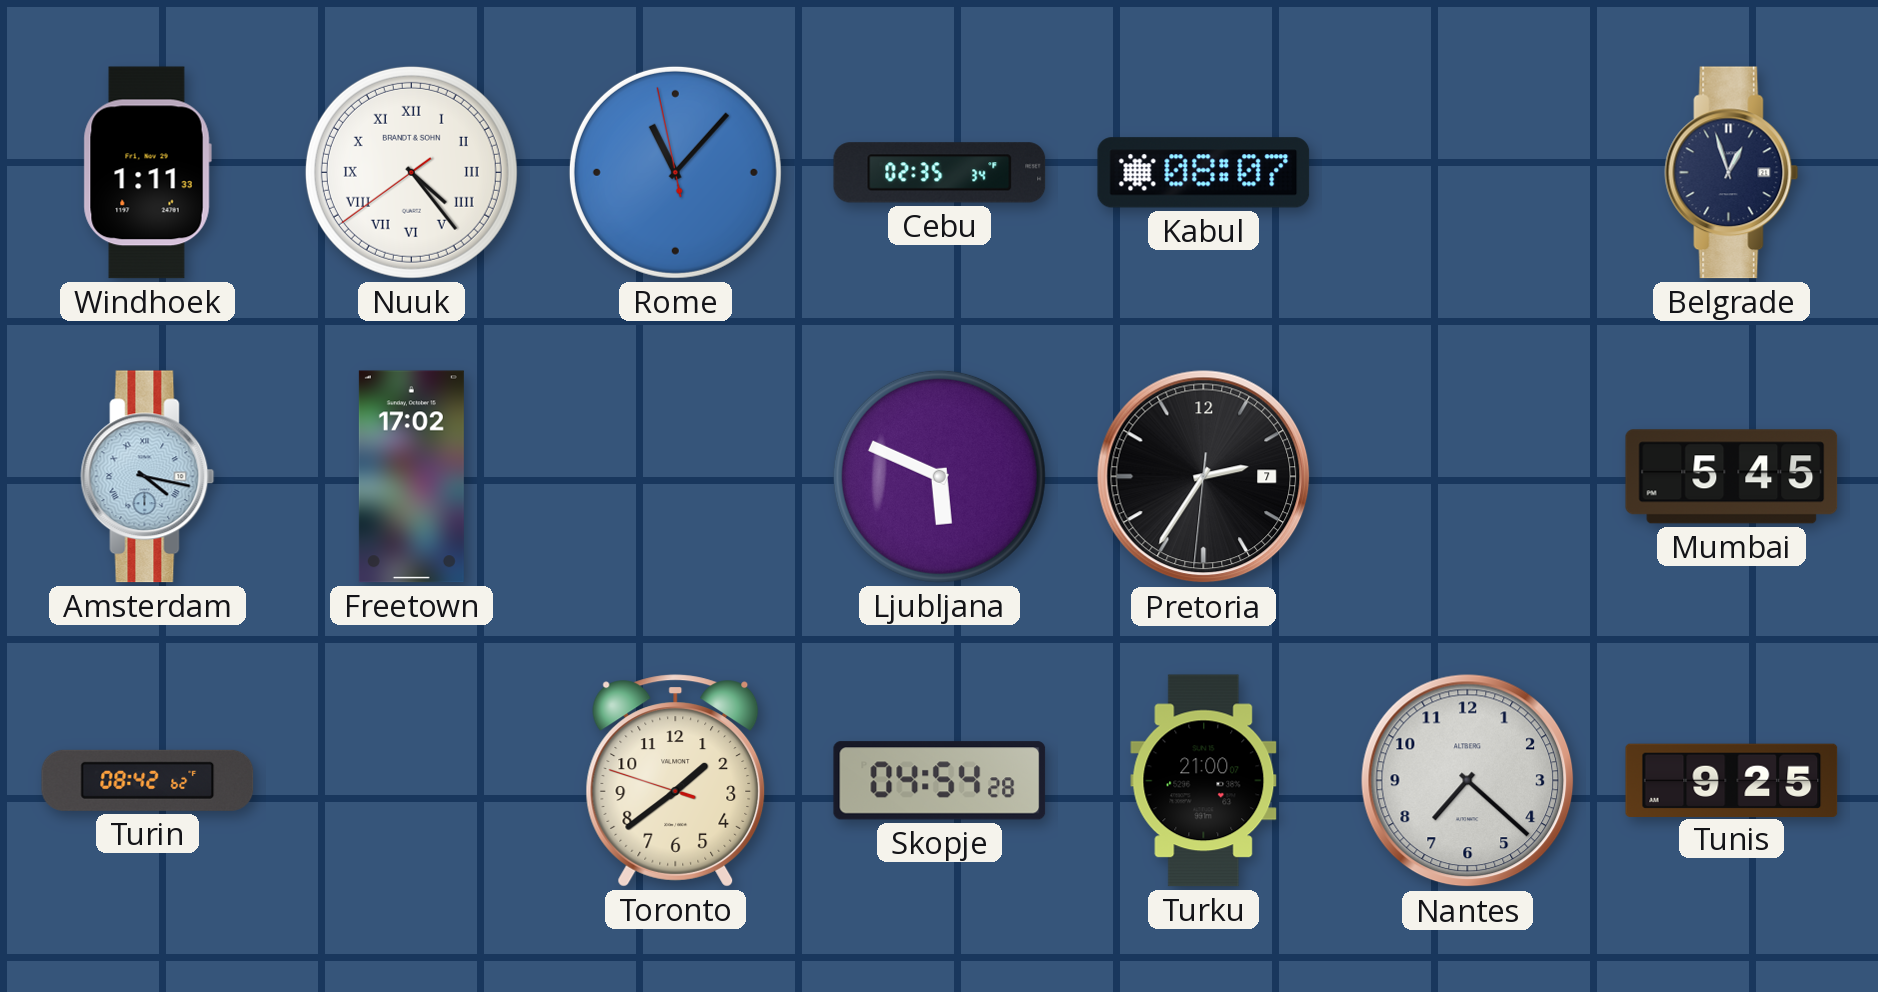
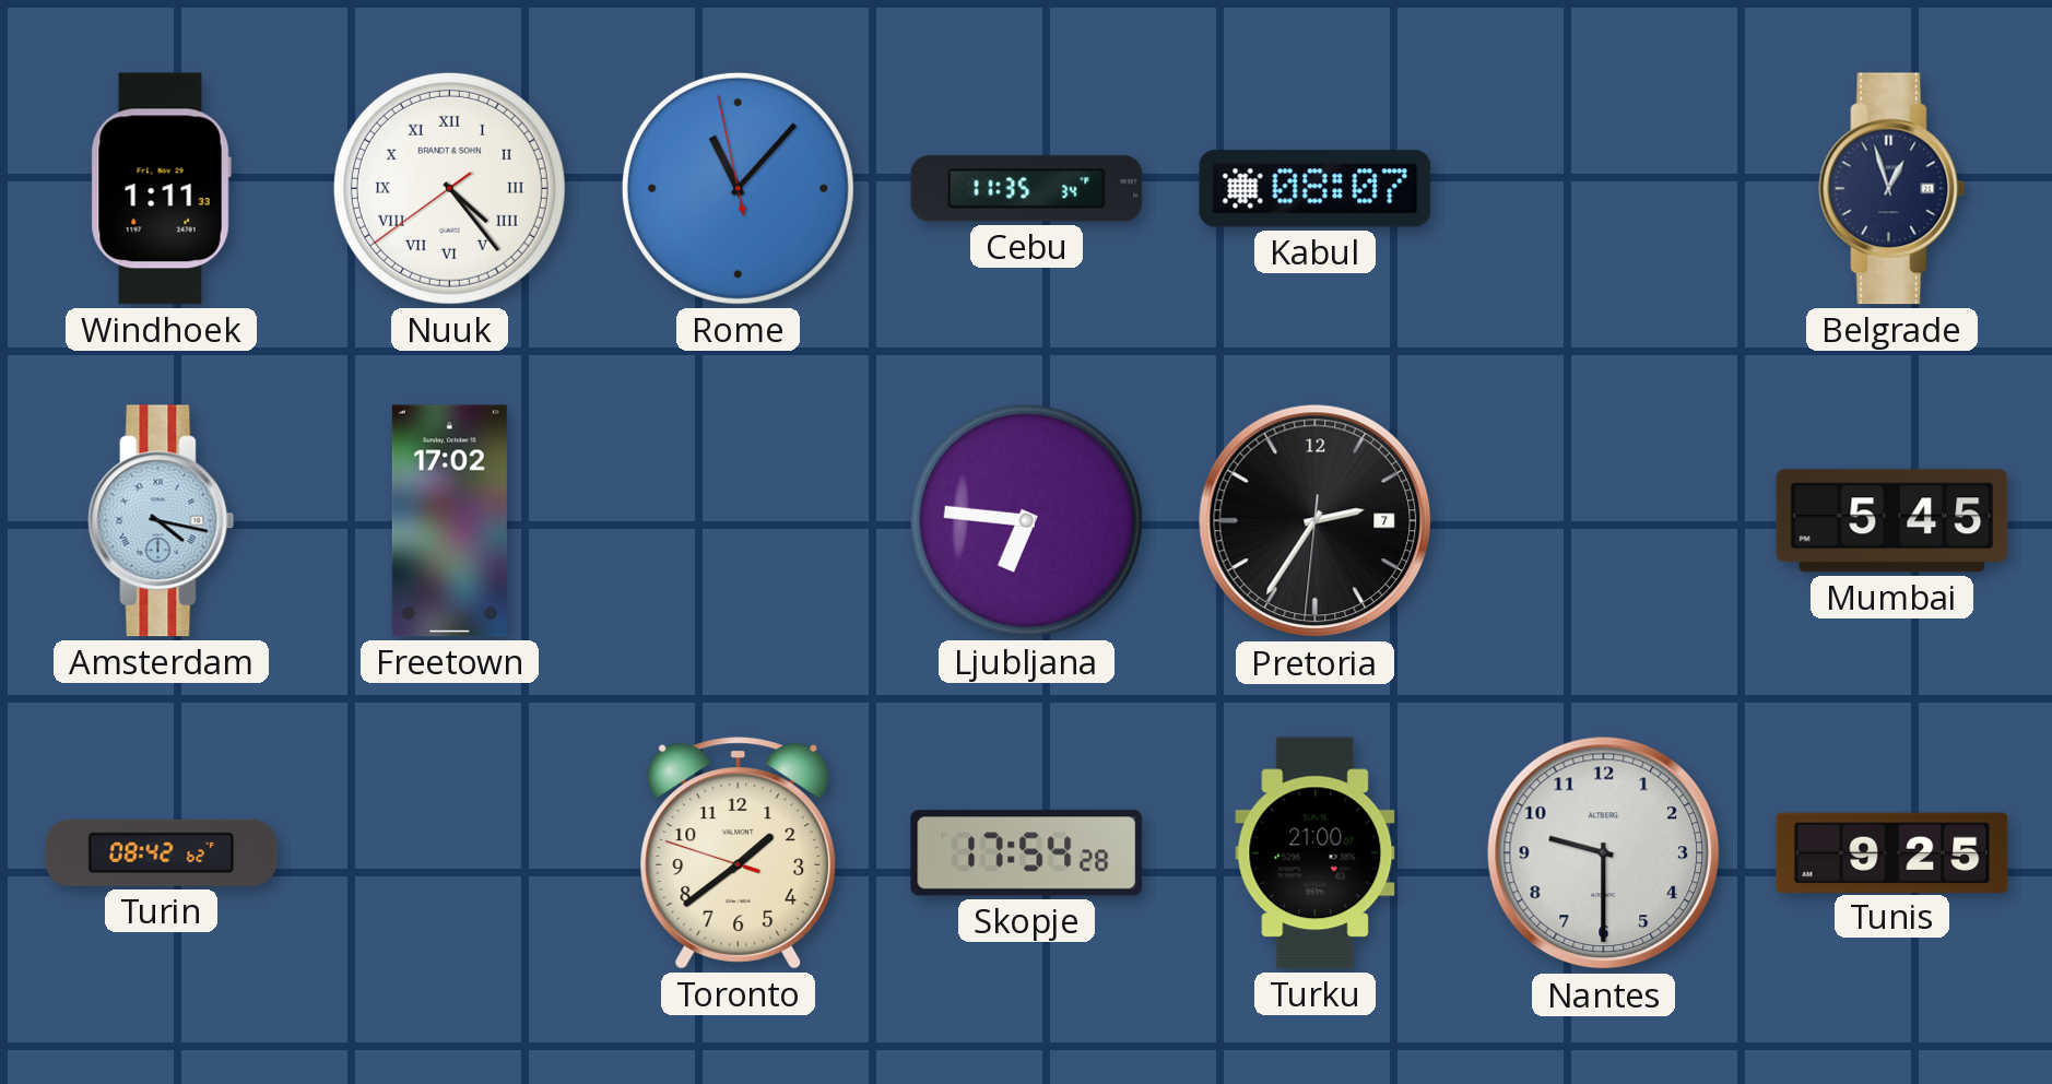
Cebu: 02:35 -> 11:35
Ljubljana: 5:49 -> 6:46
Skopje: 04:54 -> 17:54
Nantes: 7:22 -> 9:30
